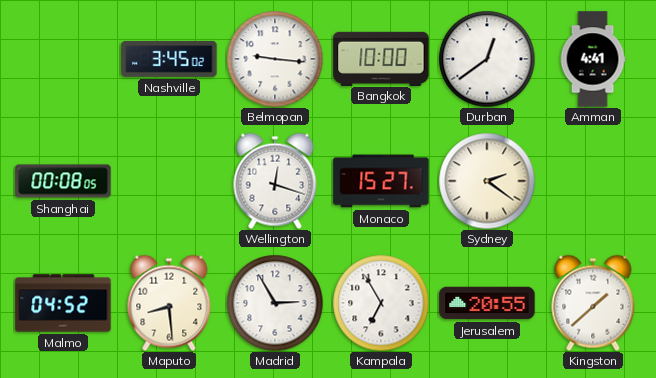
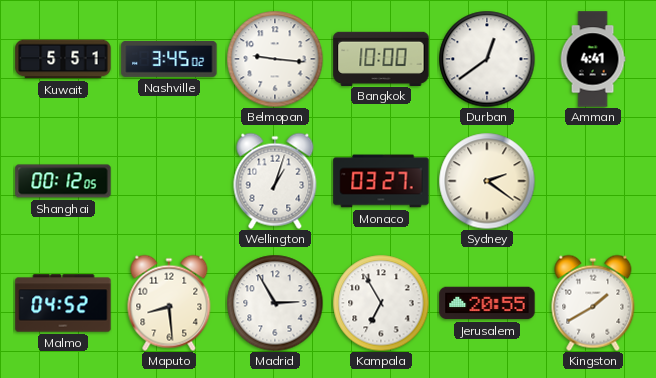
Kuwait: none -> 5:51
Shanghai: 00:08 -> 00:12
Wellington: 12:18 -> 1:03
Monaco: 15:27 -> 03:27
Kingston: 1:38 -> 1:40
